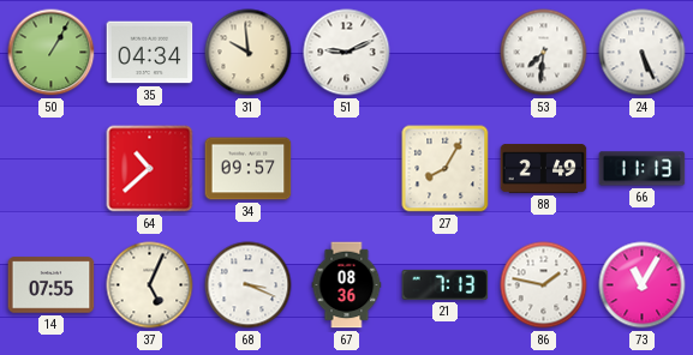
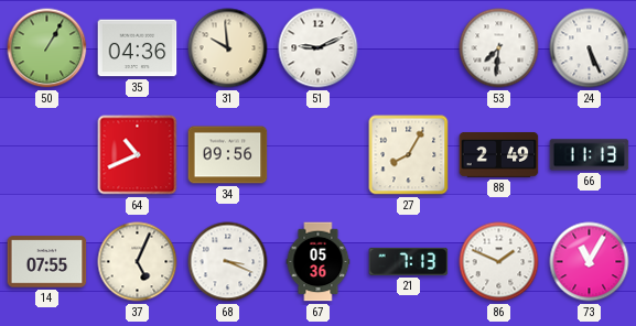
35: 04:34 -> 04:36
64: 10:38 -> 10:41
34: 09:57 -> 09:56
67: 08:36 -> 05:36
86: 1:47 -> 1:49
